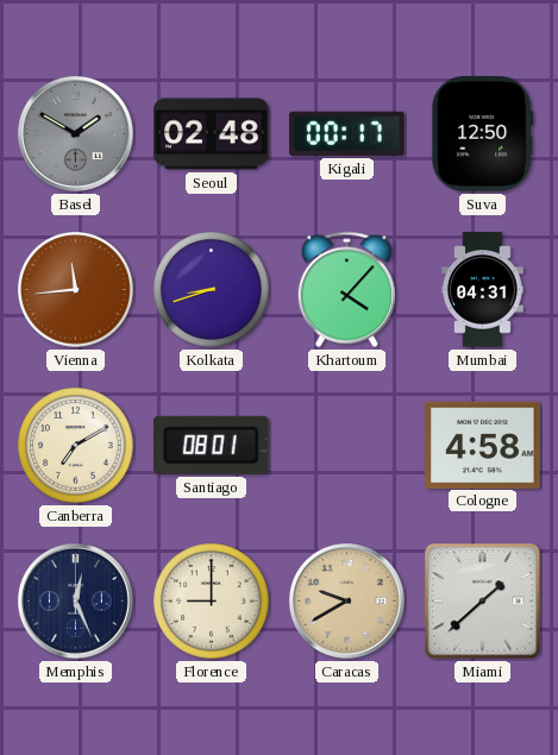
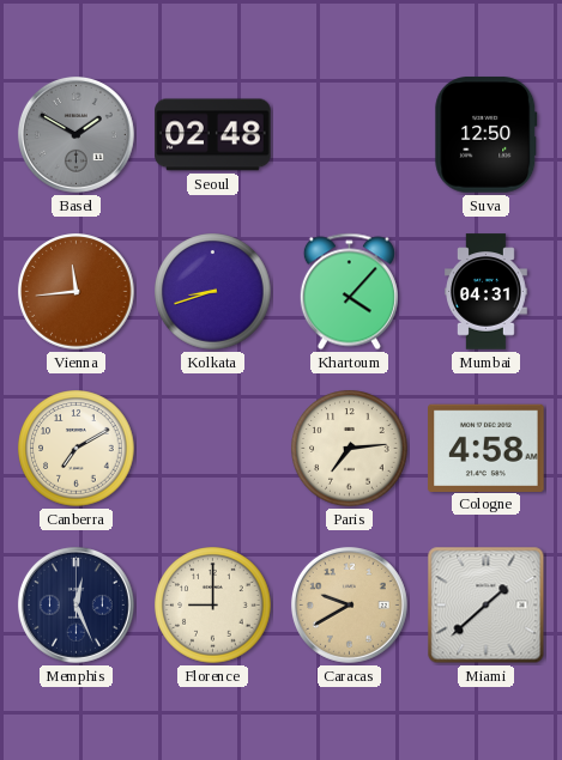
Kigali: 00:17 -> none
Santiago: 08:01 -> none
Paris: none -> 7:14
